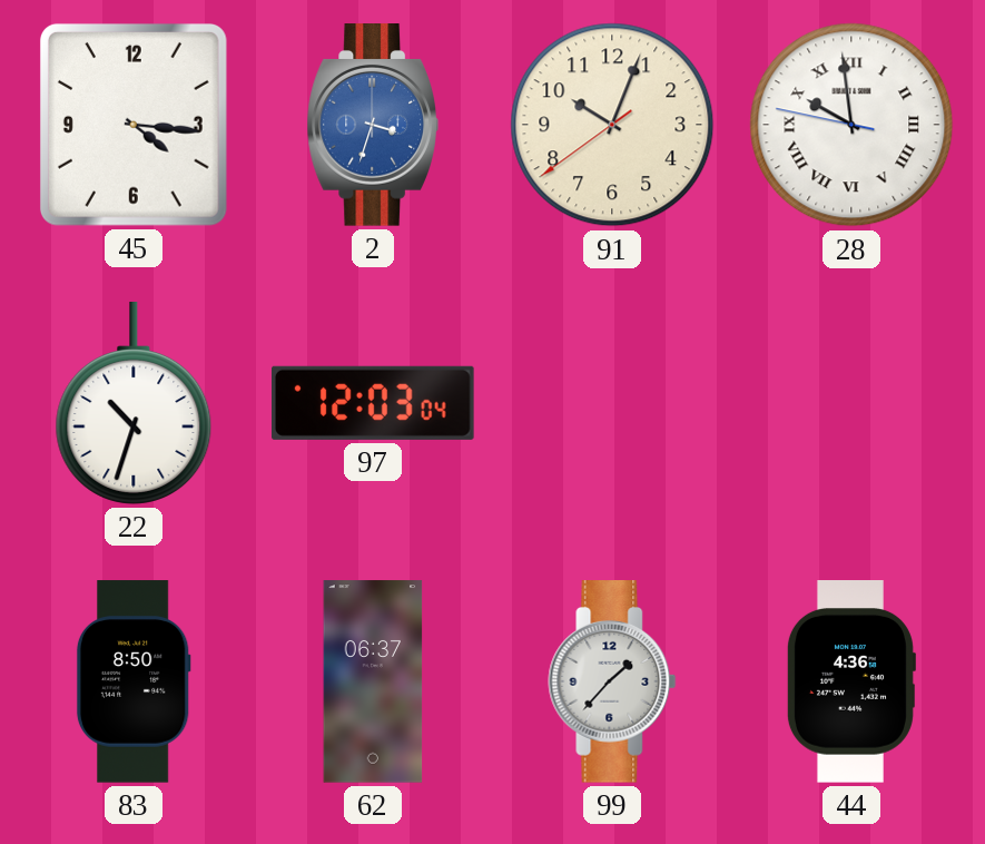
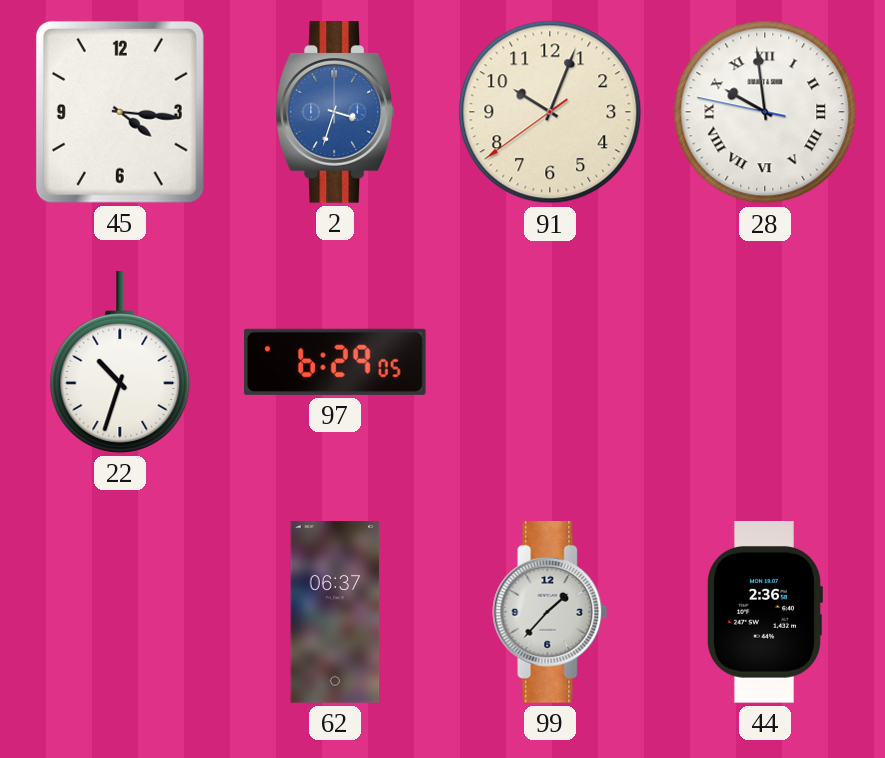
97: 12:03 -> 6:29
83: 8:50 -> none
44: 4:36 -> 2:36
